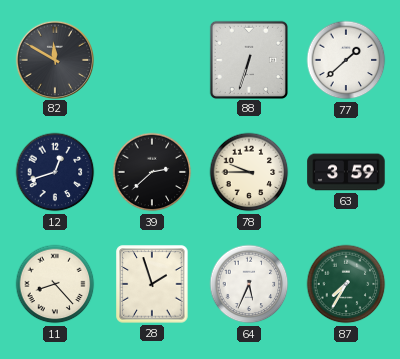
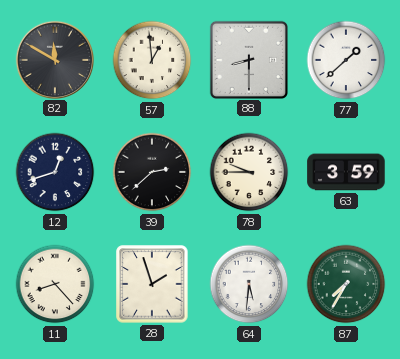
57: none -> 12:59
88: 6:33 -> 8:30
64: 5:34 -> 5:31
